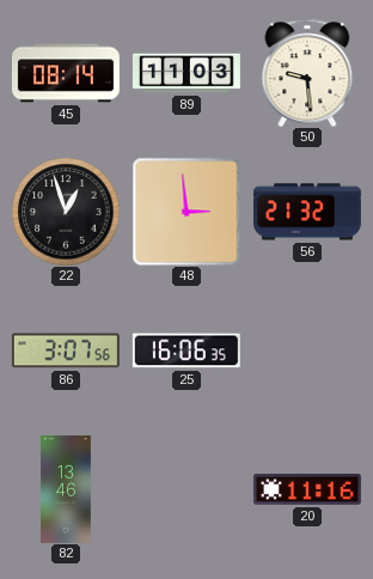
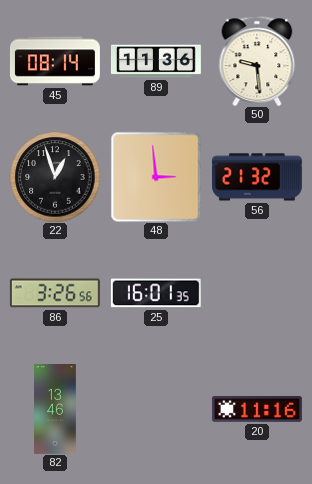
89: 11:03 -> 11:36
86: 3:07 -> 3:26
25: 16:06 -> 16:01
